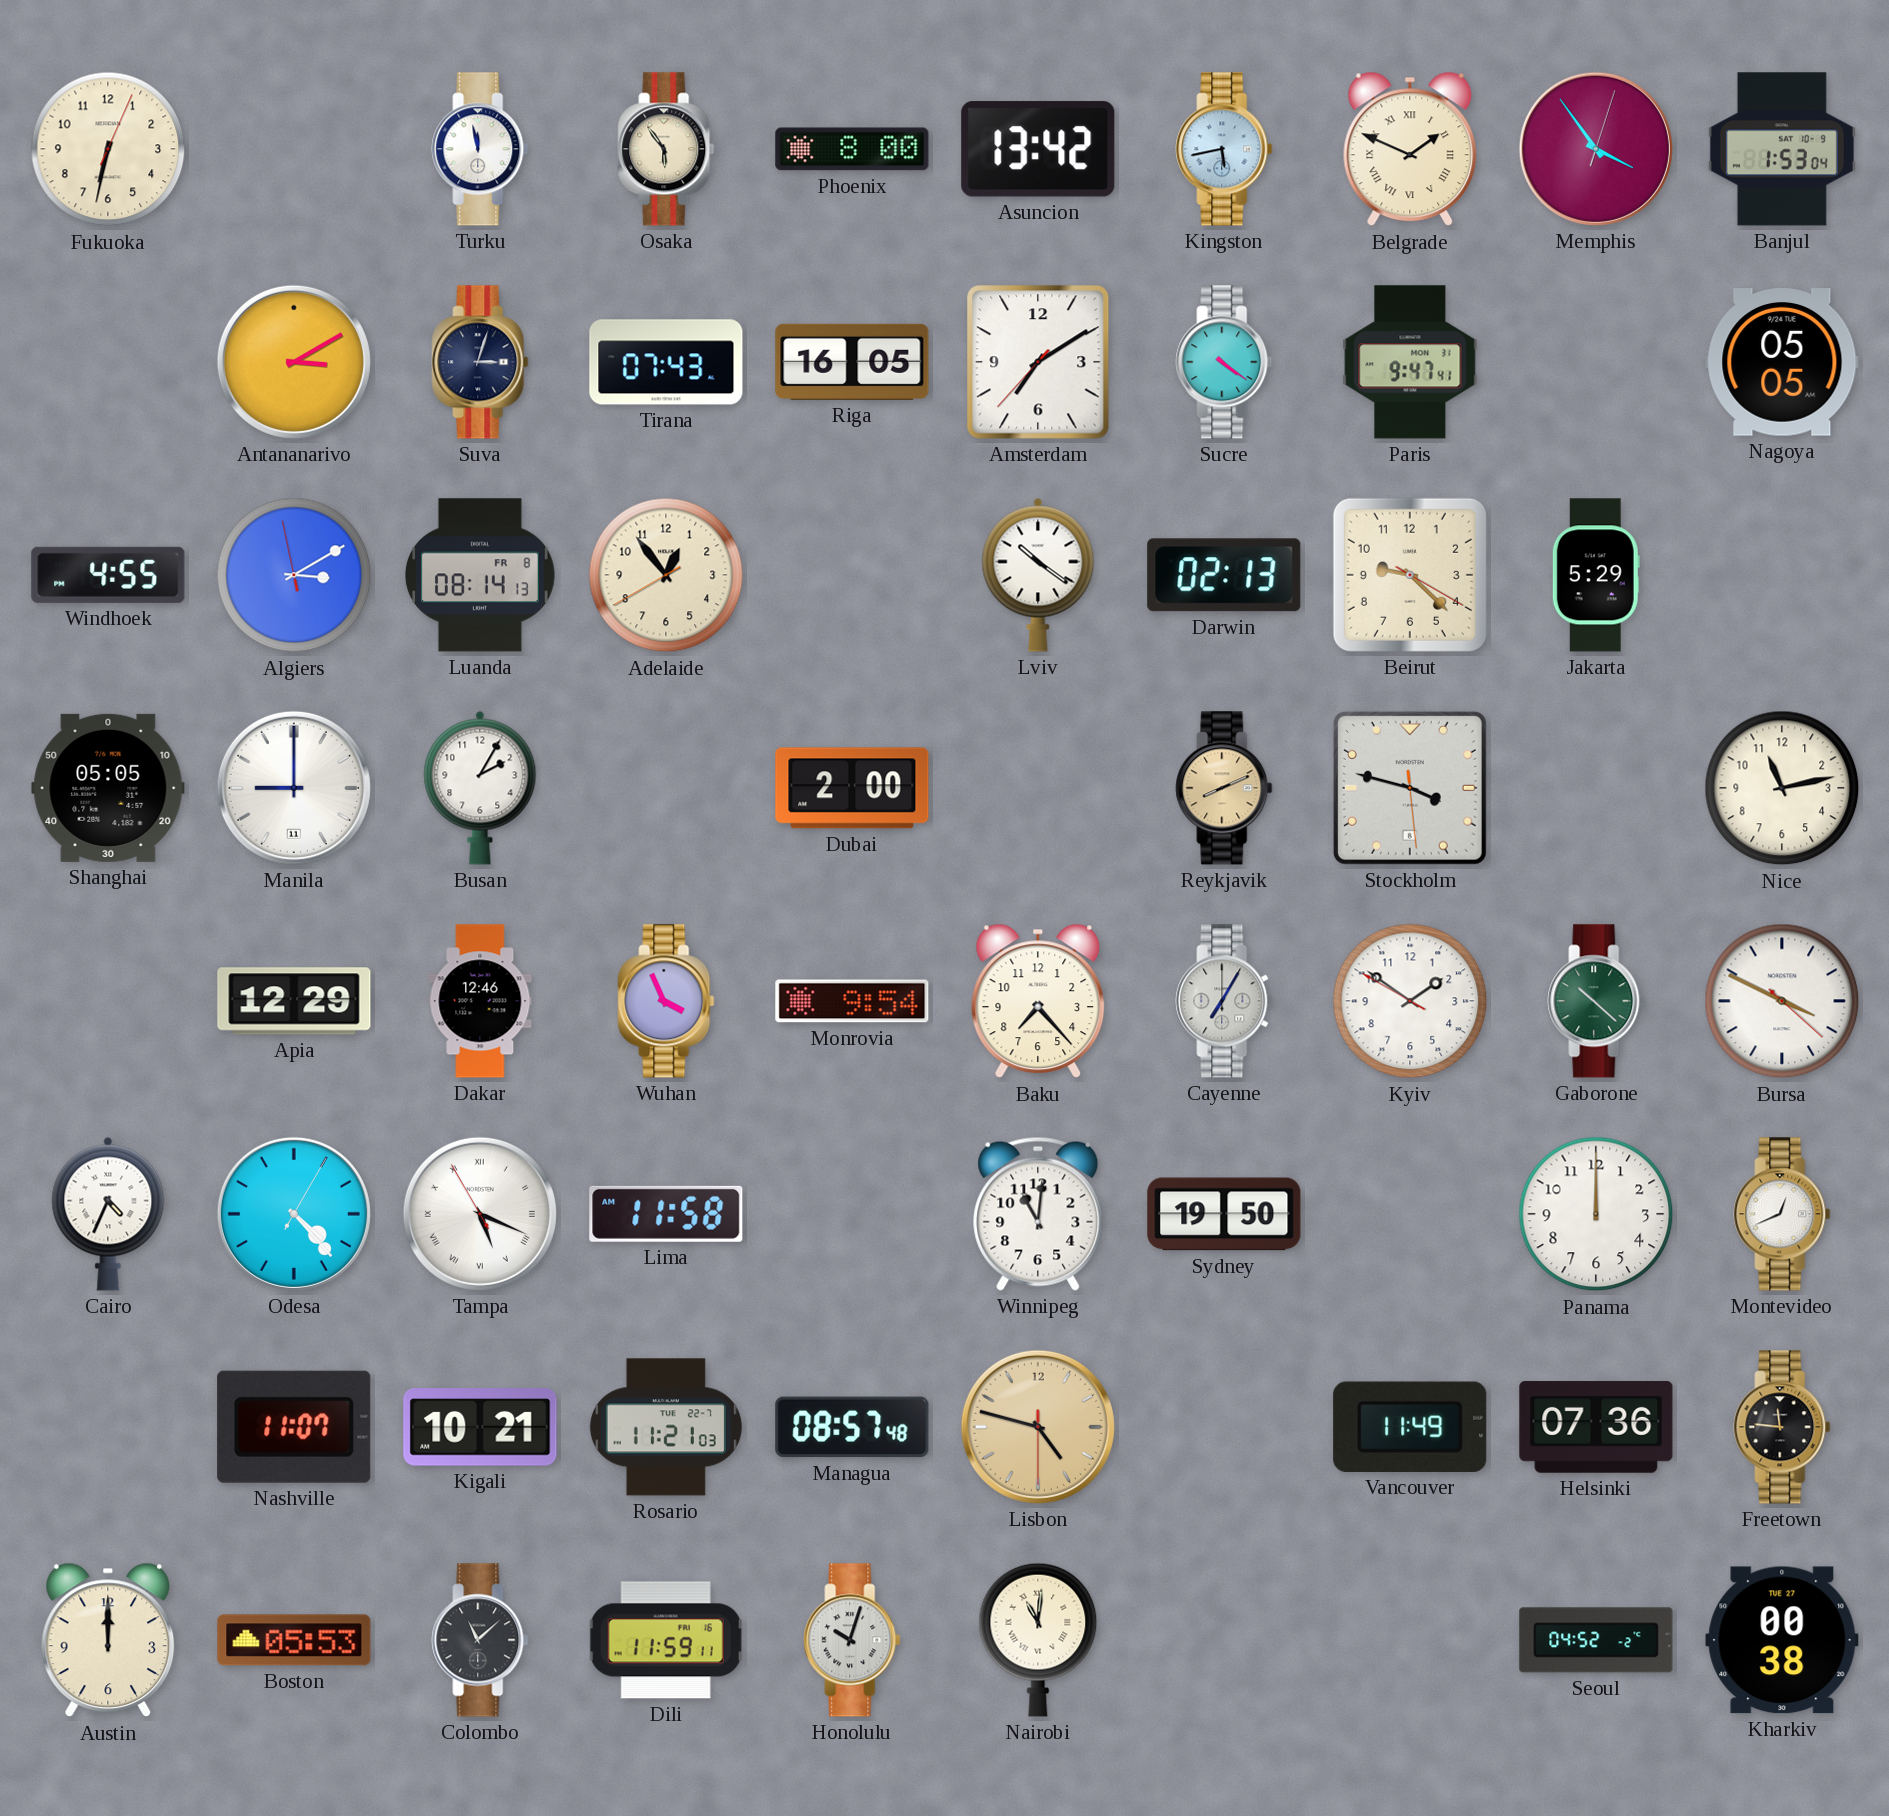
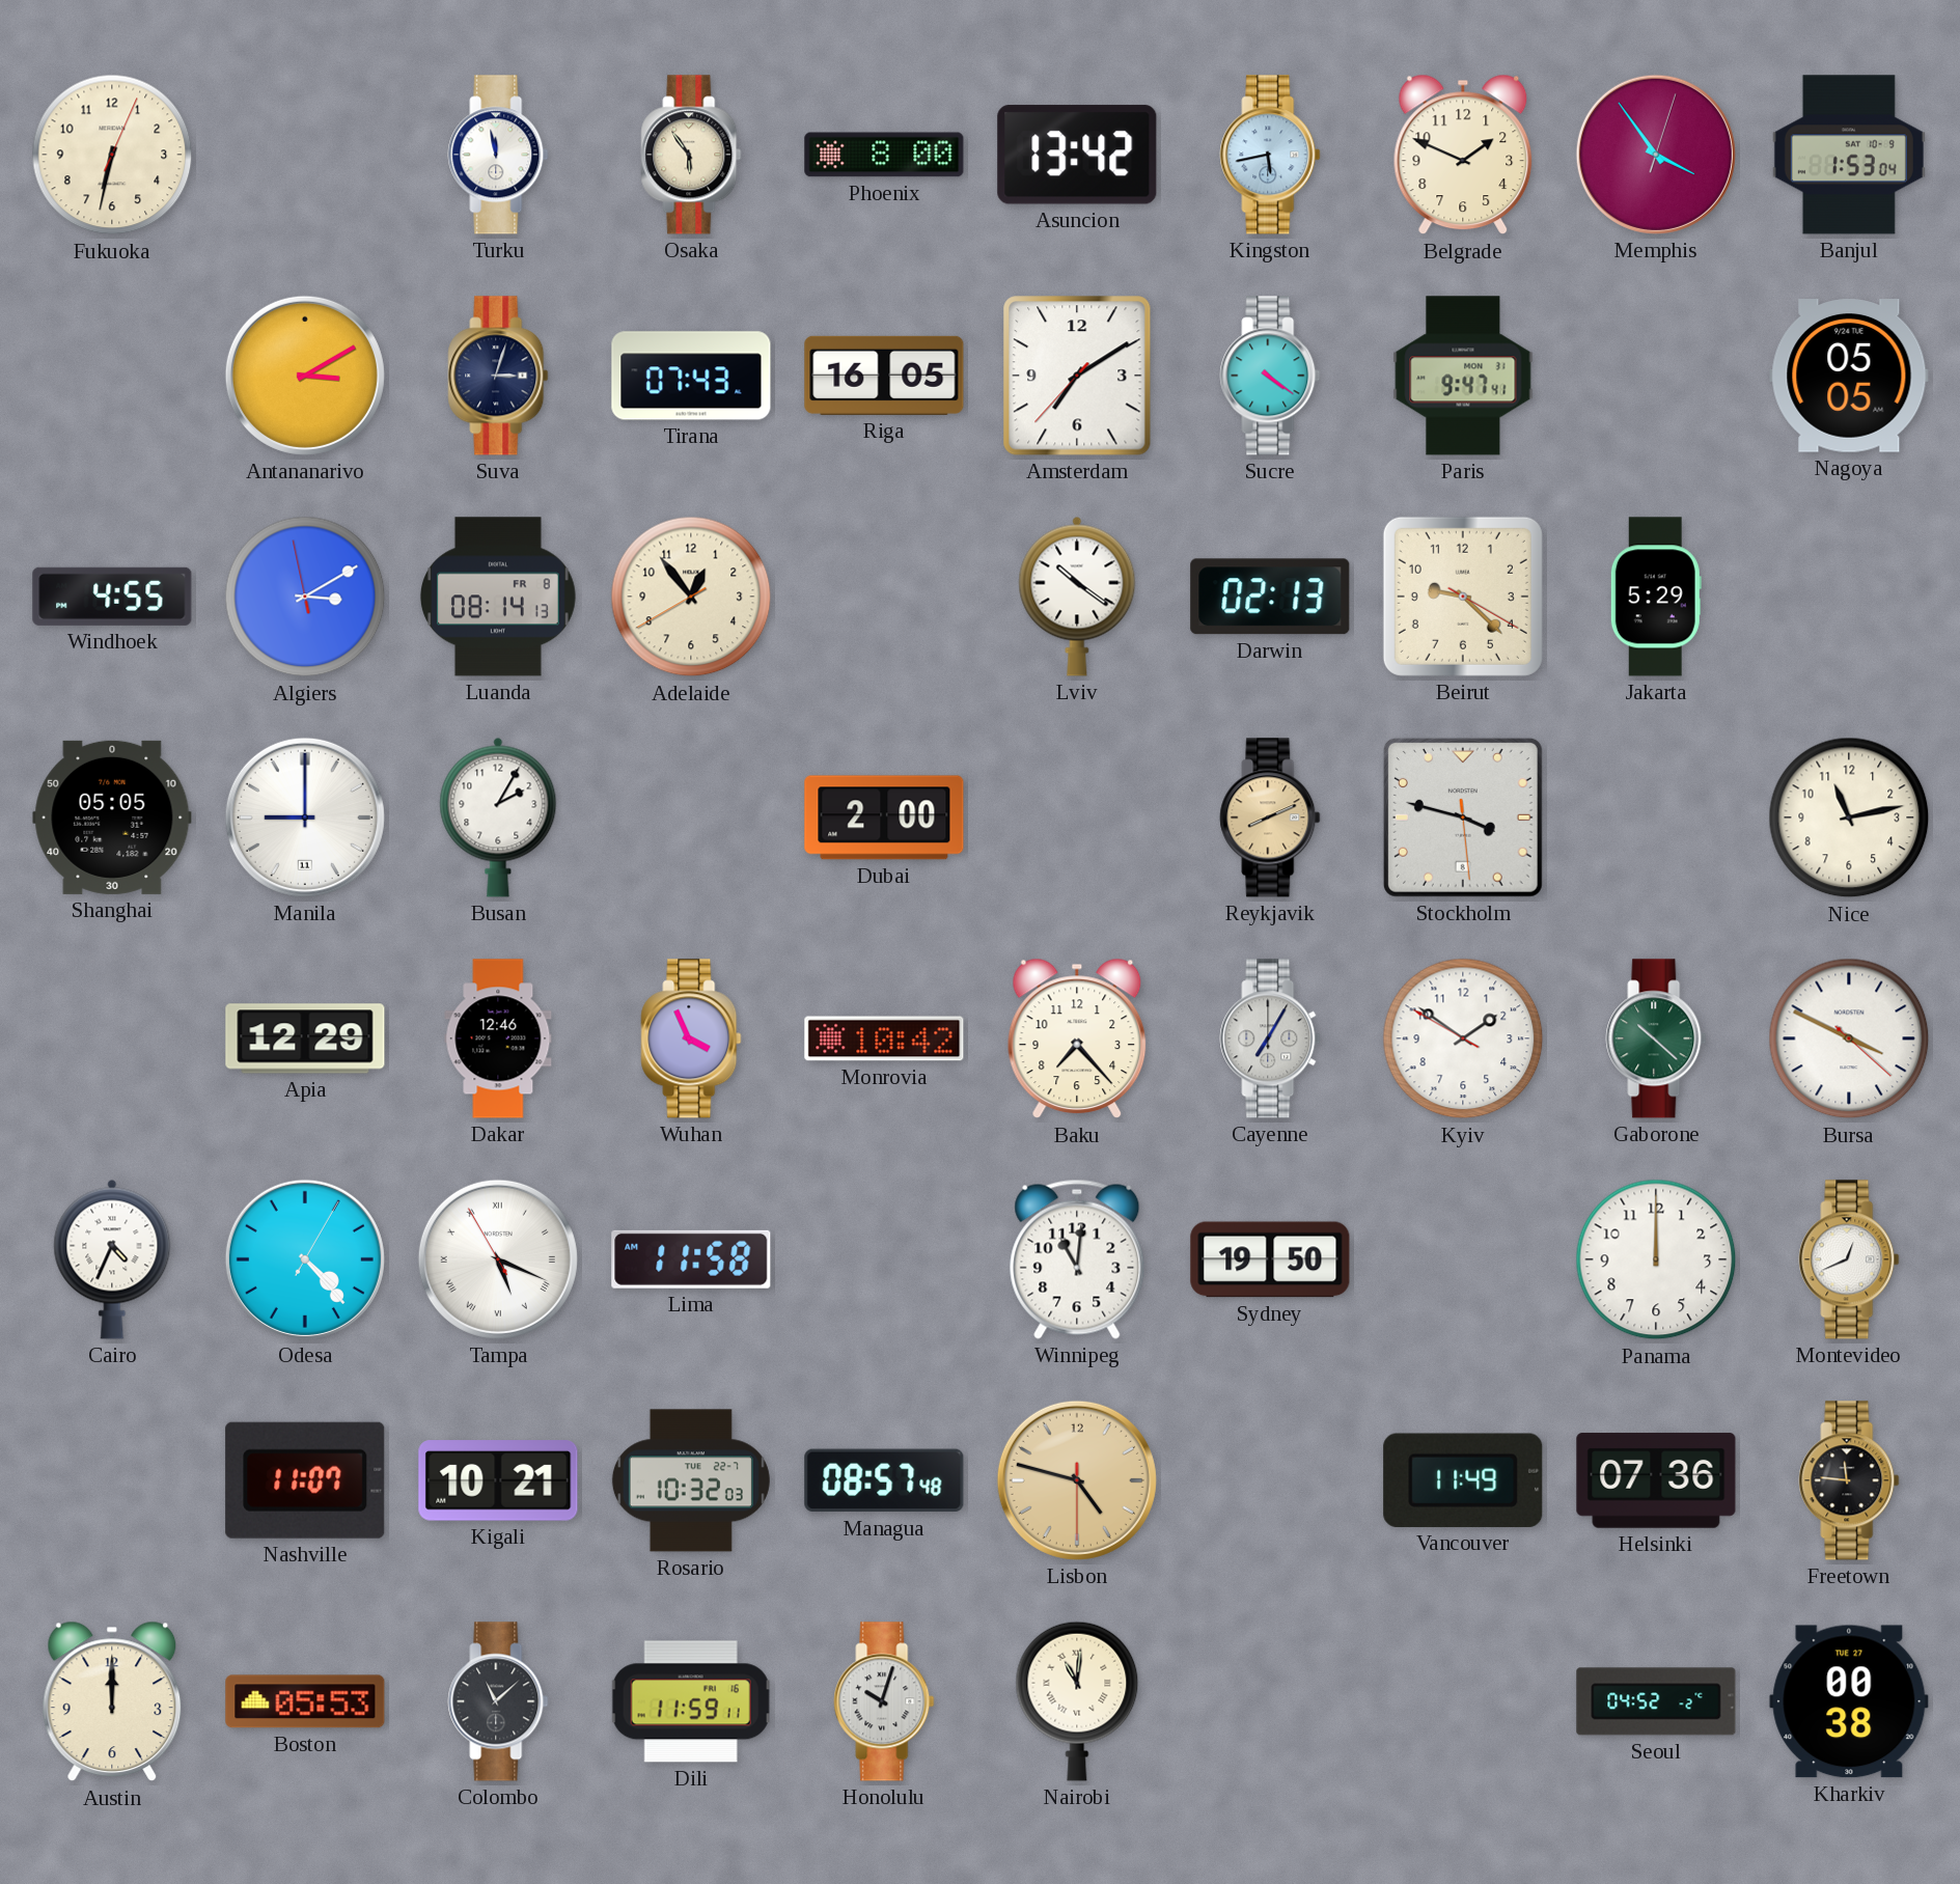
Belgrade numerals: Roman -> Arabic
Monrovia: 9:54 -> 10:42
Rosario: 11:21 -> 10:32
